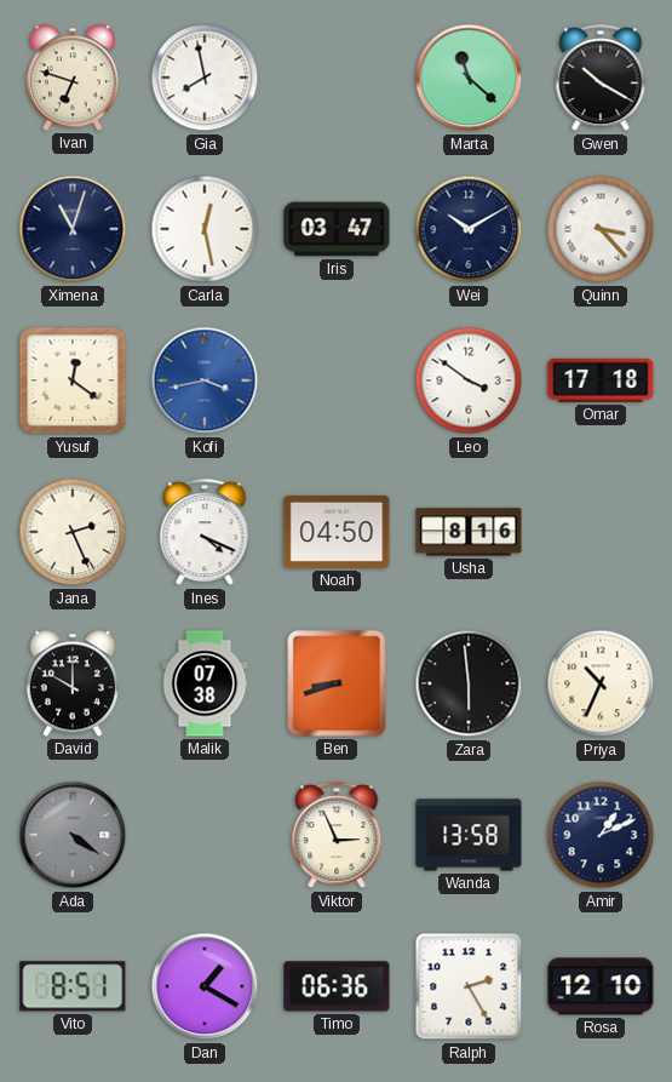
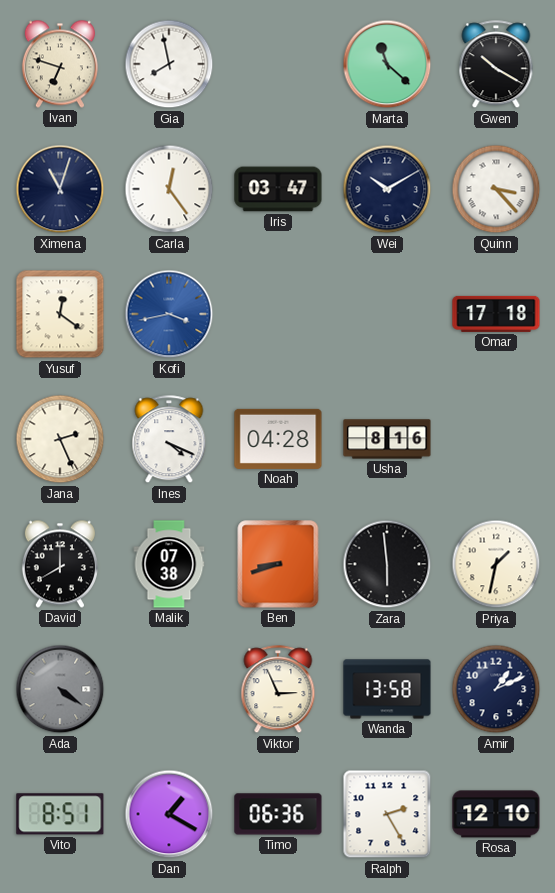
Carla: 12:28 -> 12:24
Leo: 3:51 -> none
Noah: 04:50 -> 04:28
David: 10:00 -> 8:00
Priya: 10:34 -> 1:32
